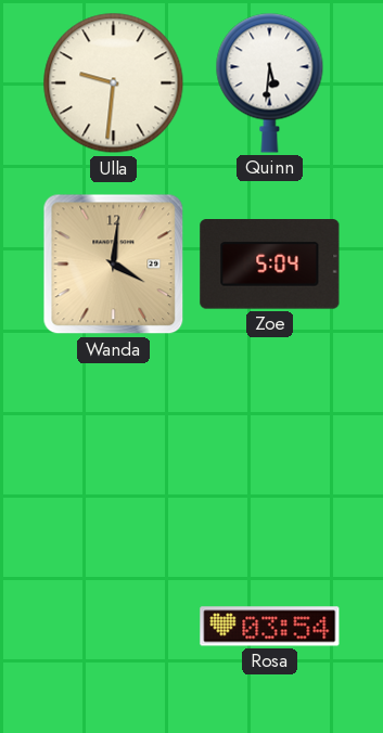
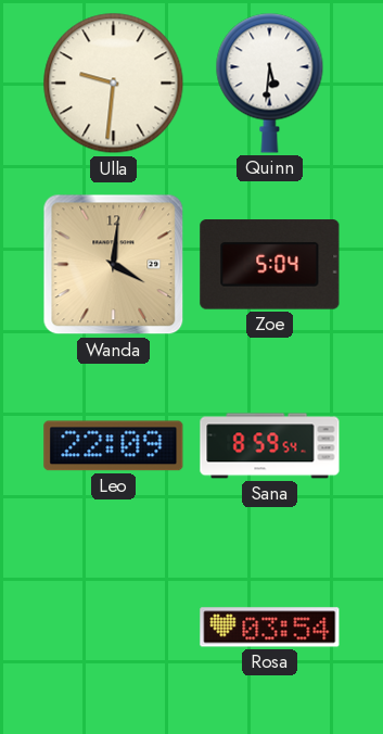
Leo: none -> 22:09
Sana: none -> 8:59
